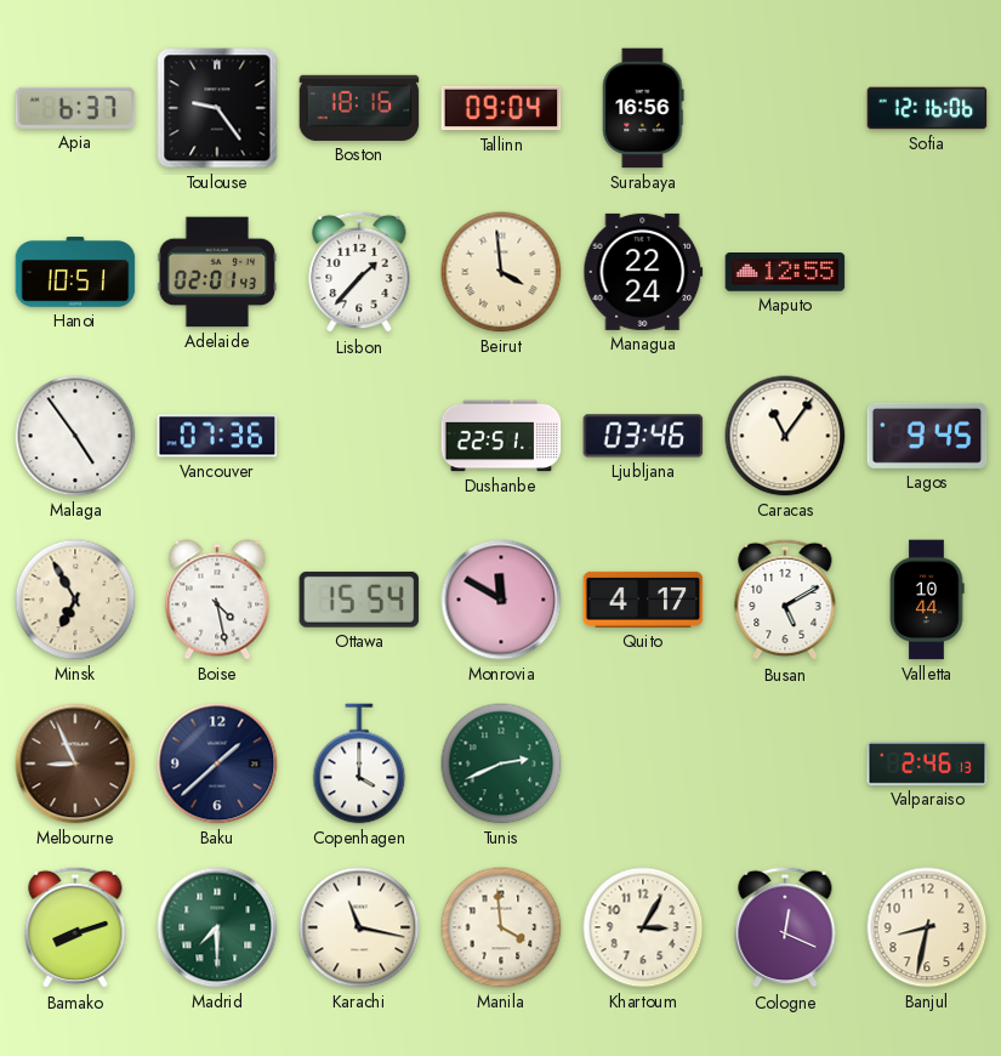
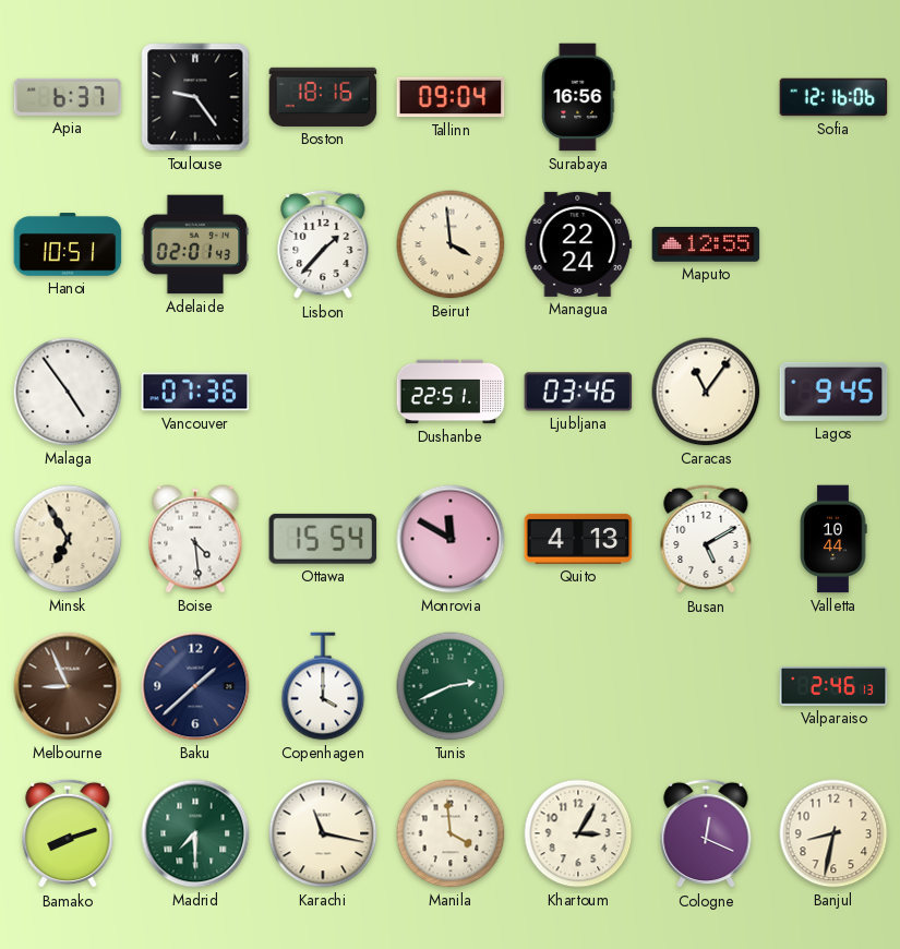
Boise: 4:28 -> 4:29
Quito: 4:17 -> 4:13
